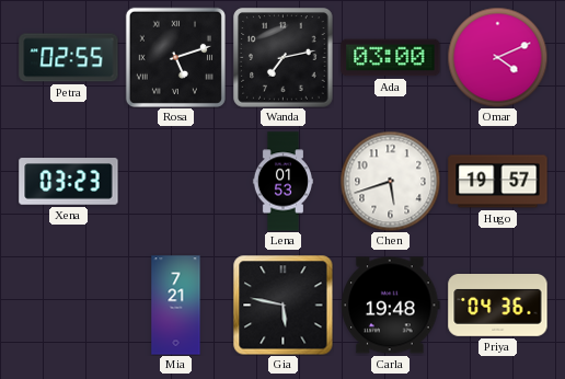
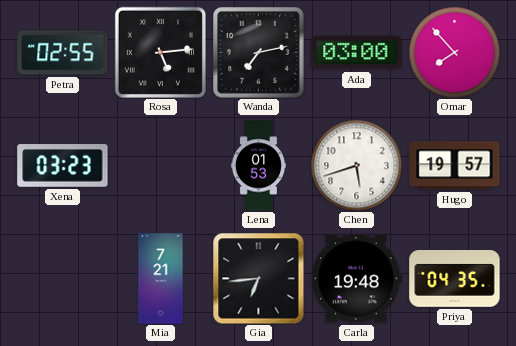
Rosa: 5:12 -> 5:14
Omar: 4:11 -> 7:53
Gia: 5:47 -> 6:44
Priya: 04:36 -> 04:35
